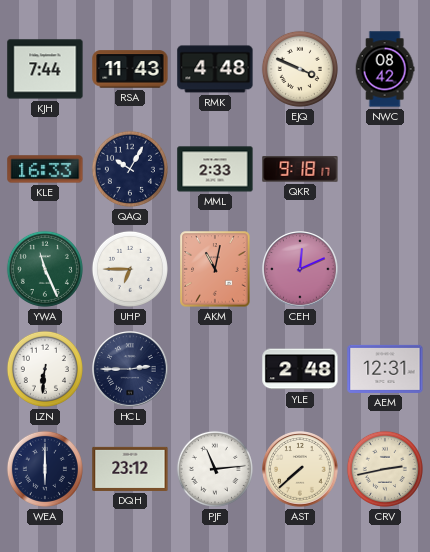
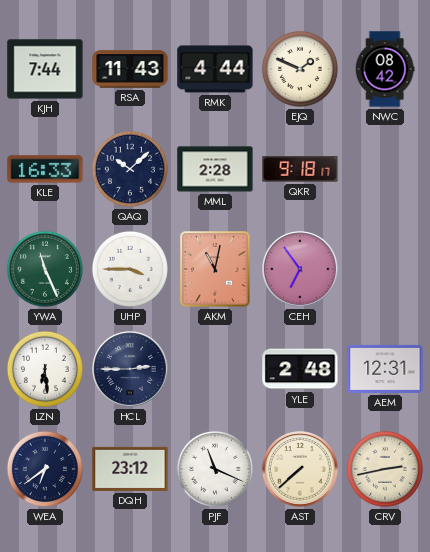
RMK: 4:48 -> 4:44
EJQ: 3:49 -> 1:49
QAQ: 10:05 -> 10:08
MML: 2:33 -> 2:28
UHP: 6:45 -> 3:45
CEH: 12:11 -> 6:54
LZN: 6:31 -> 6:29
WEA: 6:00 -> 6:39
PJF: 11:14 -> 11:19
